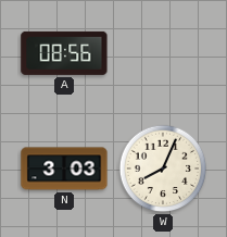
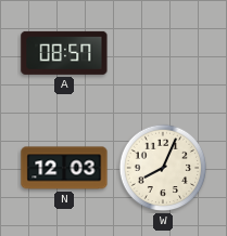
A: 08:56 -> 08:57
N: 3:03 -> 12:03
